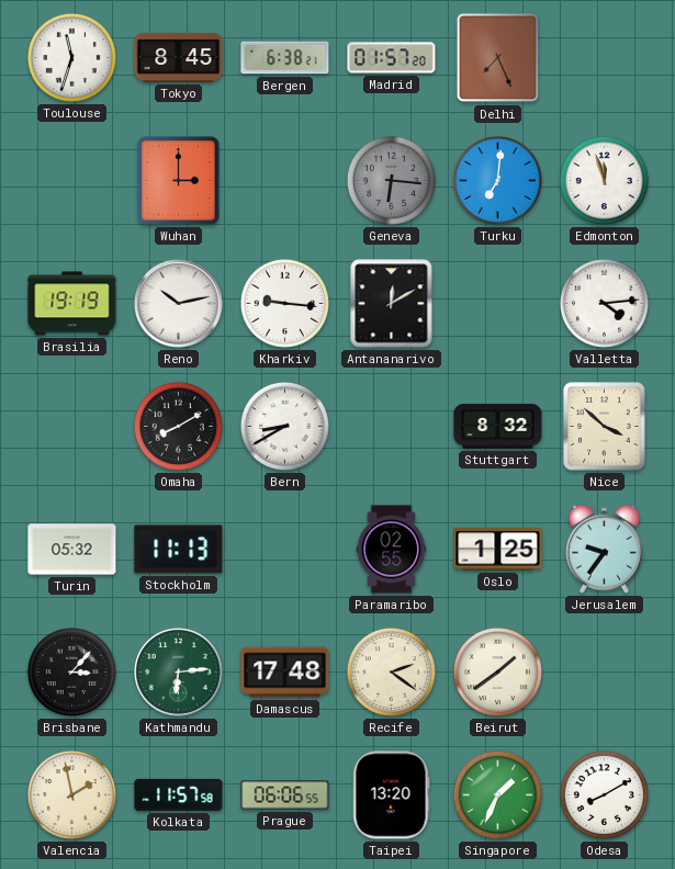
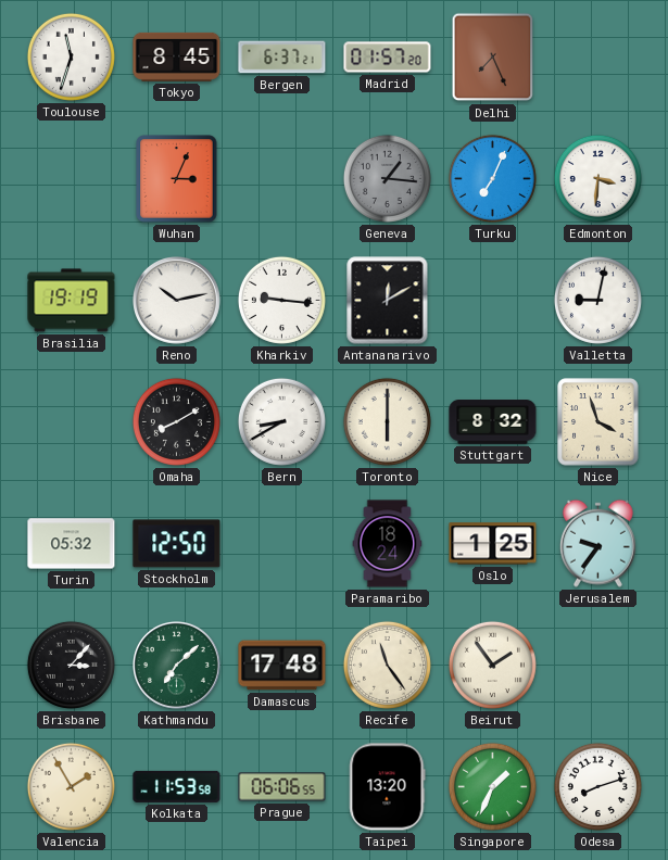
Bergen: 6:38 -> 6:37
Wuhan: 3:00 -> 3:04
Geneva: 6:16 -> 1:16
Turku: 7:01 -> 7:04
Edmonton: 11:57 -> 3:31
Valletta: 4:14 -> 9:02
Toronto: none -> 6:00
Nice: 3:52 -> 3:57
Stockholm: 11:13 -> 12:50
Paramaribo: 02:55 -> 18:24
Kathmandu: 6:14 -> 7:08
Recife: 2:21 -> 11:24
Beirut: 1:39 -> 1:54
Valencia: 1:58 -> 1:55
Kolkata: 11:57 -> 11:53
Odesa: 8:10 -> 8:12
